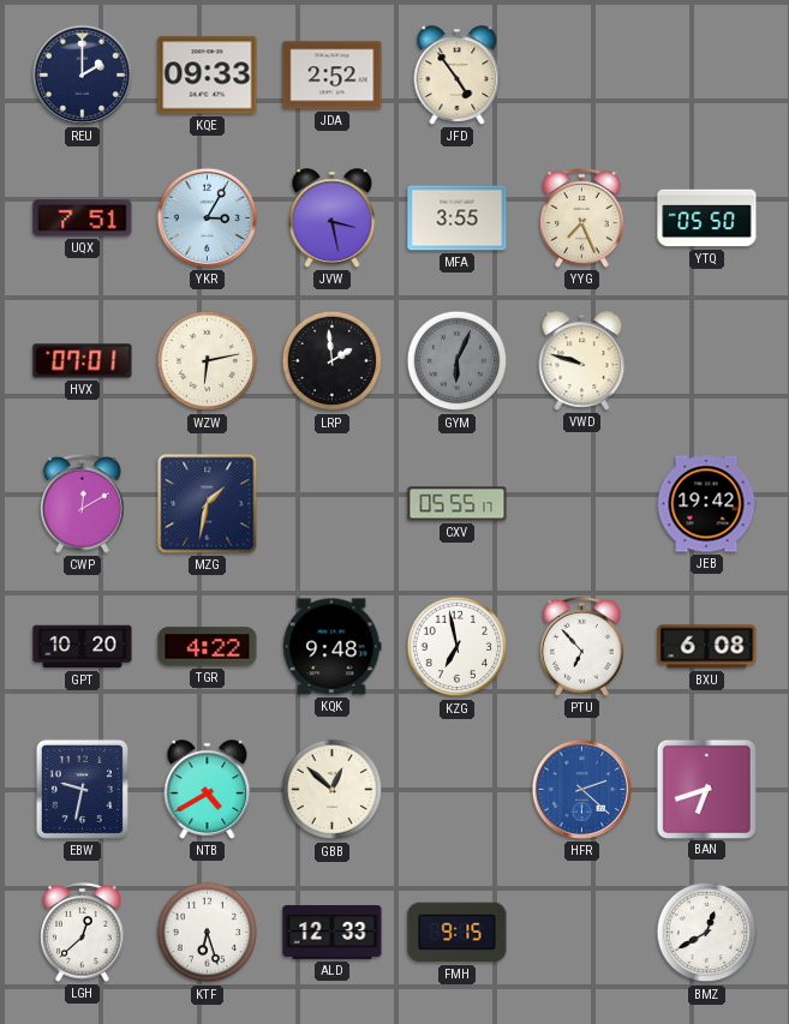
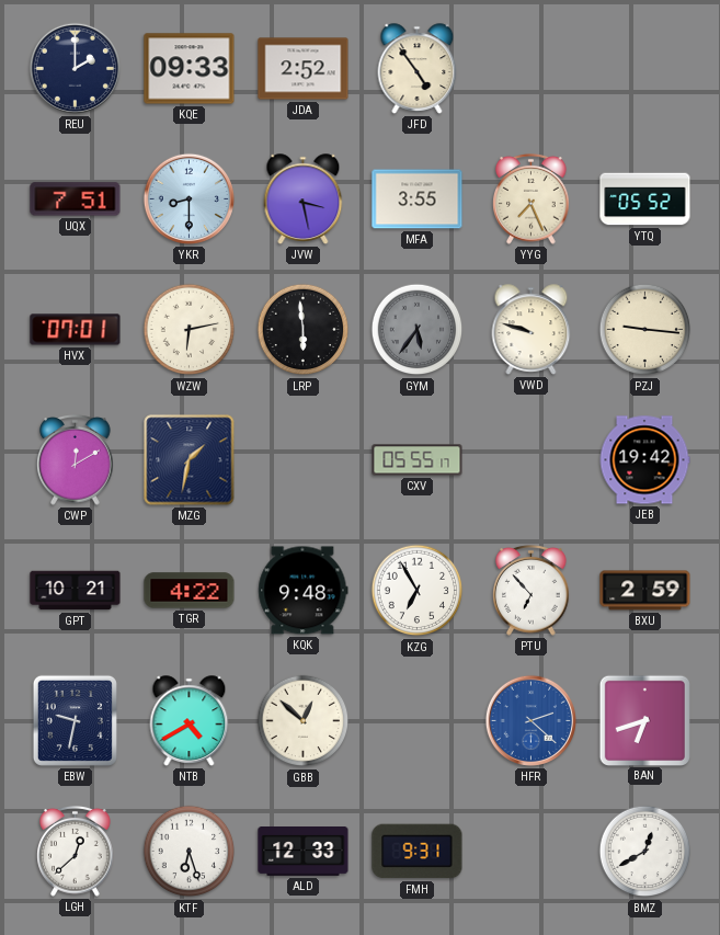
YKR: 3:05 -> 8:30
YTQ: 05:50 -> 05:52
LRP: 1:59 -> 5:59
GYM: 6:04 -> 5:36
PZJ: none -> 9:16
GPT: 10:20 -> 10:21
KZG: 6:58 -> 6:55
BXU: 6:08 -> 2:59
FMH: 9:15 -> 9:31
